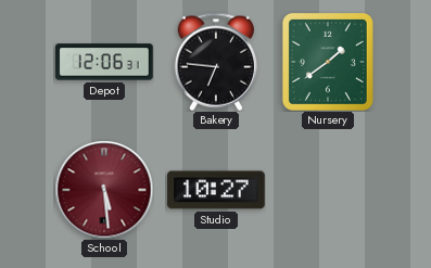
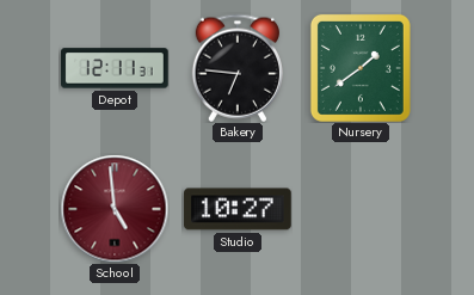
Depot: 12:06 -> 12:11
School: 5:29 -> 4:59
